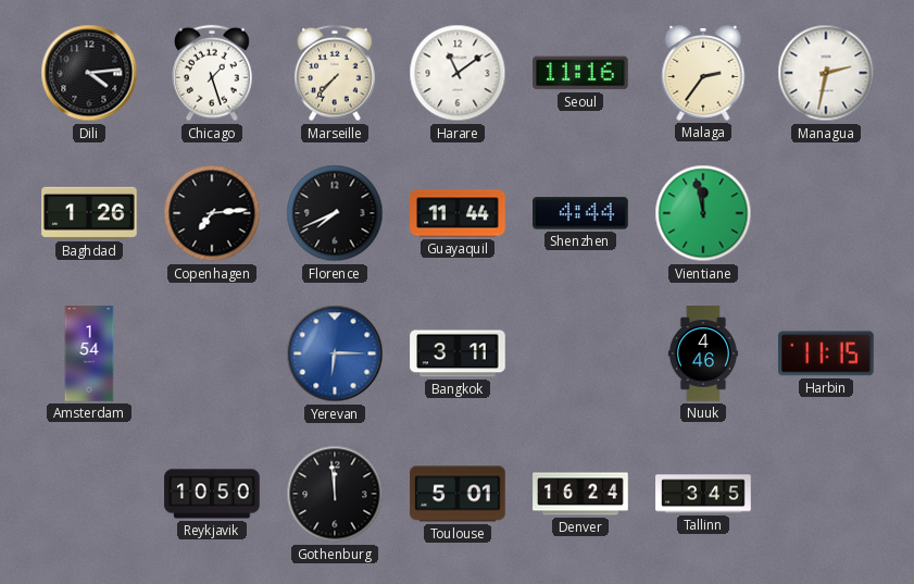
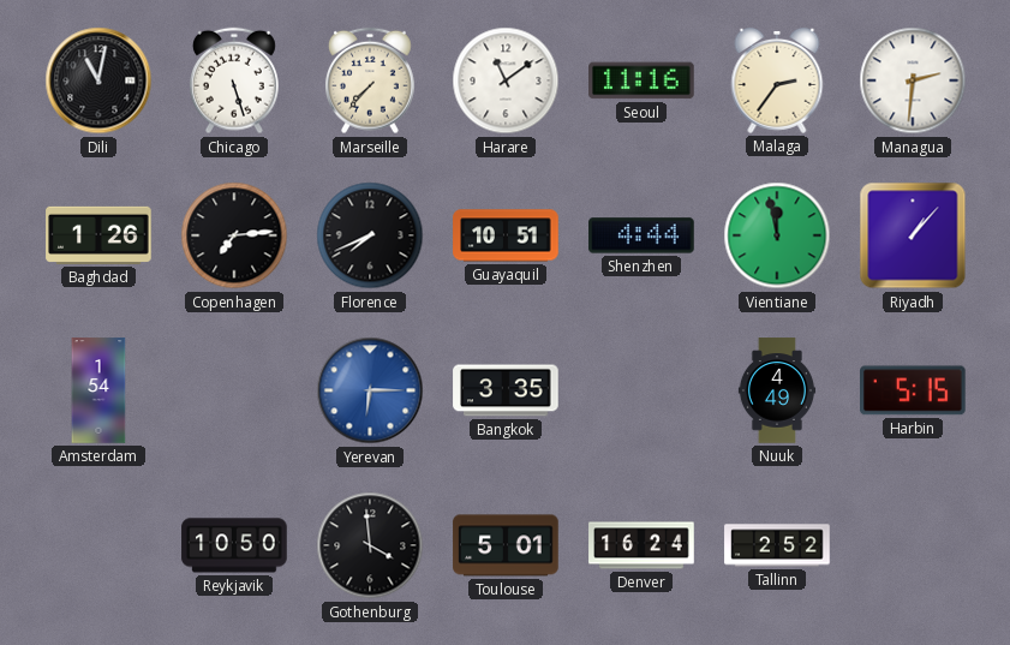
Dili: 4:14 -> 11:02
Chicago: 1:27 -> 5:27
Managua: 2:32 -> 2:31
Guayaquil: 11:44 -> 10:51
Riyadh: none -> 1:07
Bangkok: 3:11 -> 3:35
Nuuk: 4:46 -> 4:49
Harbin: 11:15 -> 5:15
Gothenburg: 11:59 -> 3:59
Tallinn: 3:45 -> 2:52
